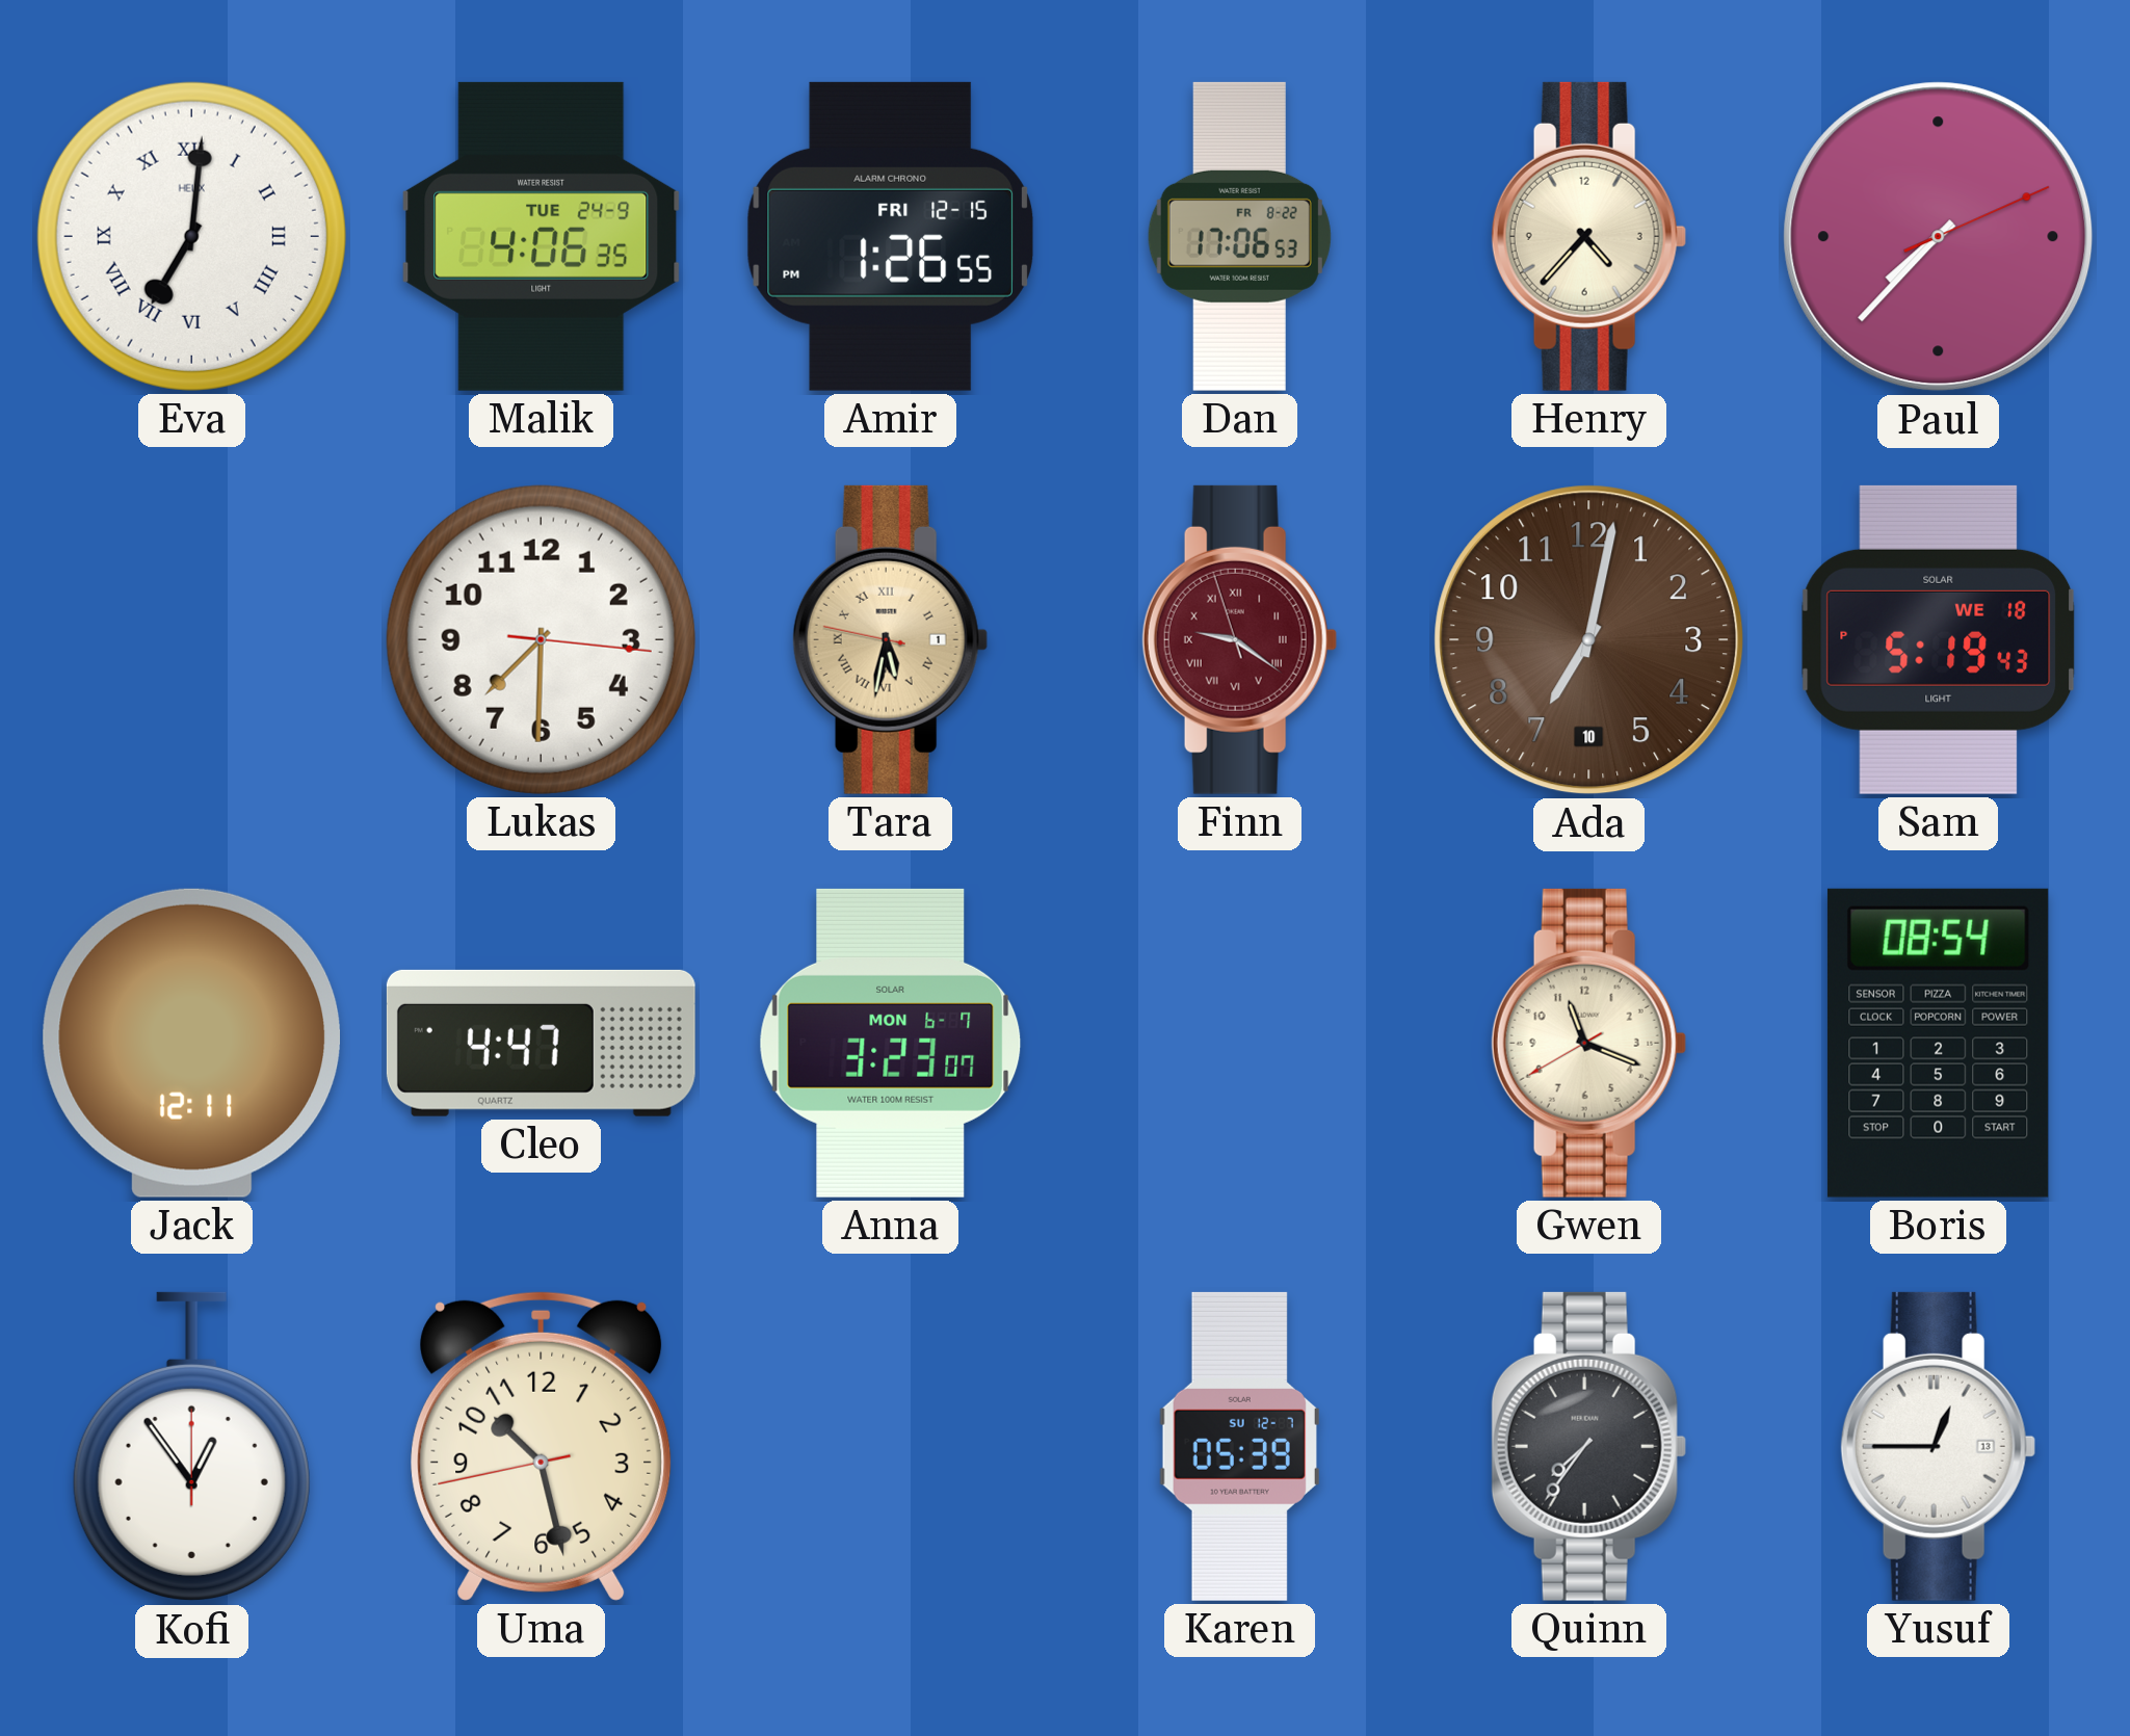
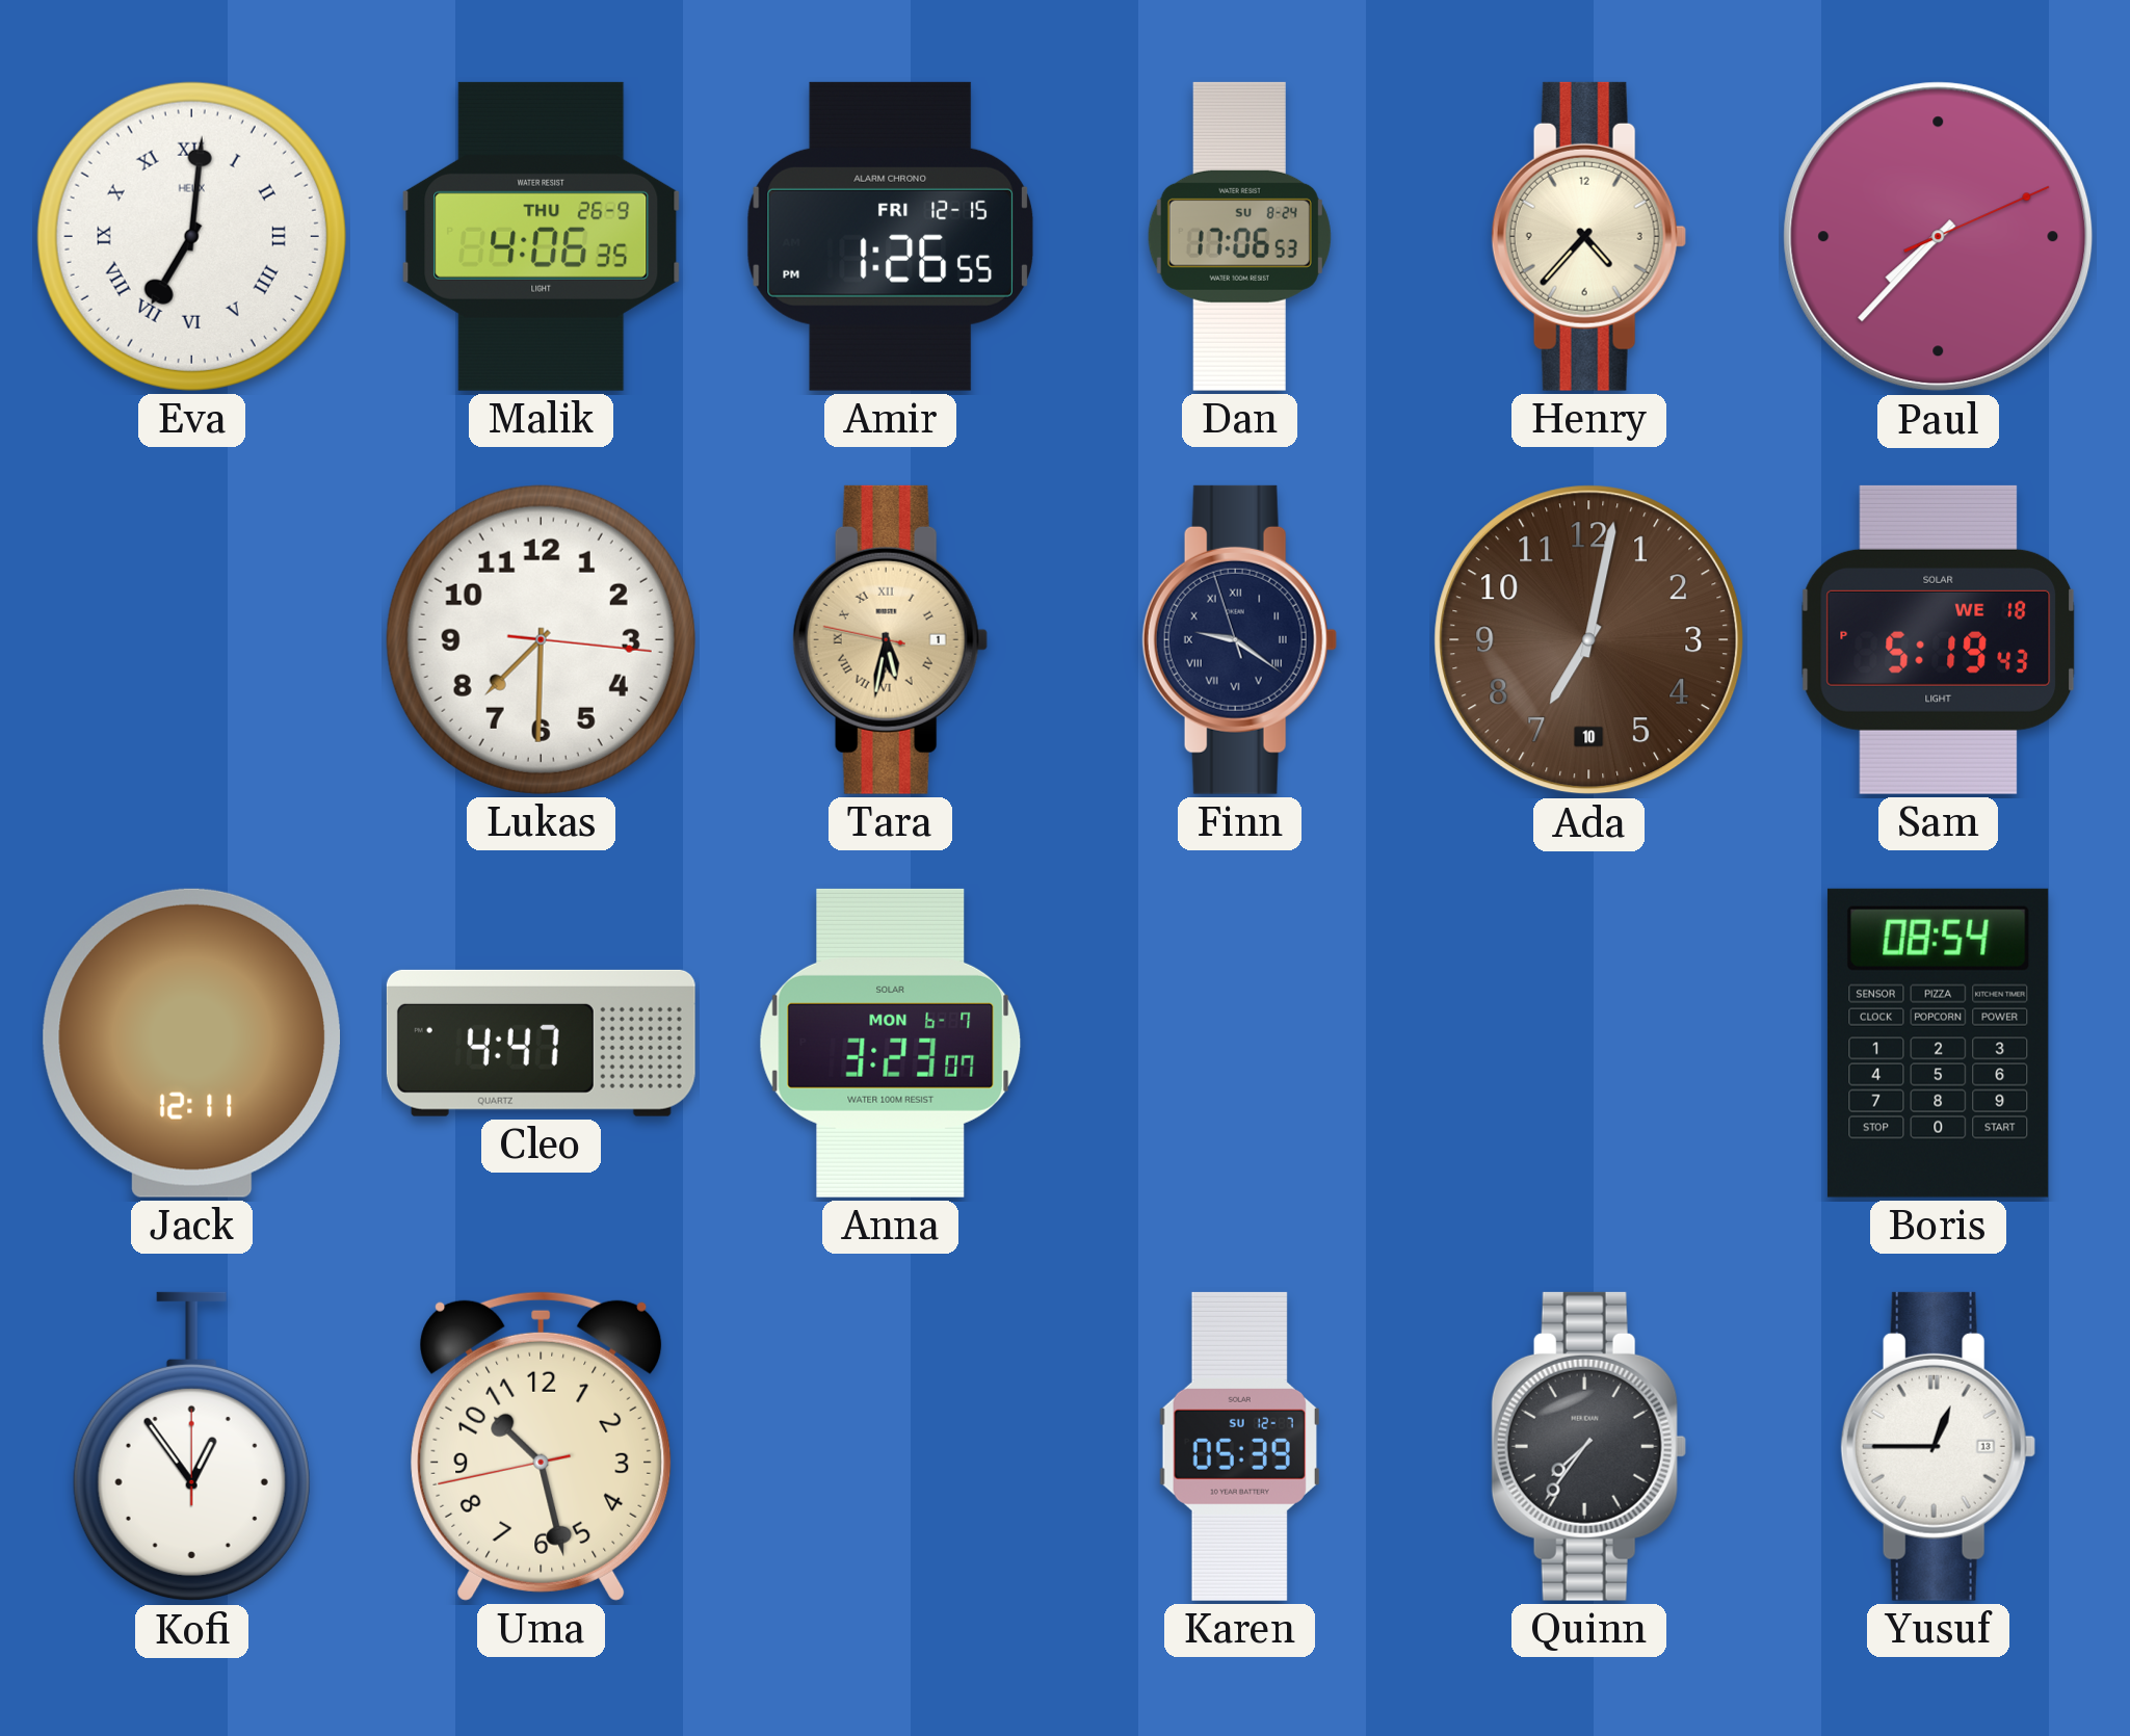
Malik date: TUE 24-9 -> THU 26-9
Dan date: FR 8-22 -> SU 8-24
Finn dial: burgundy -> navy
Gwen: 11:18 -> none
